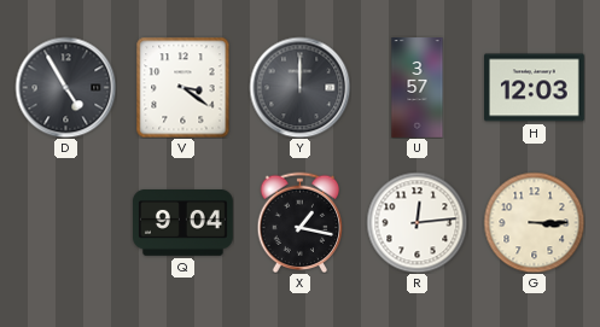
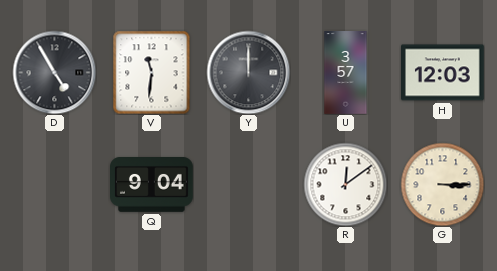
V: 3:21 -> 11:31
X: 1:17 -> none
R: 12:14 -> 12:09
